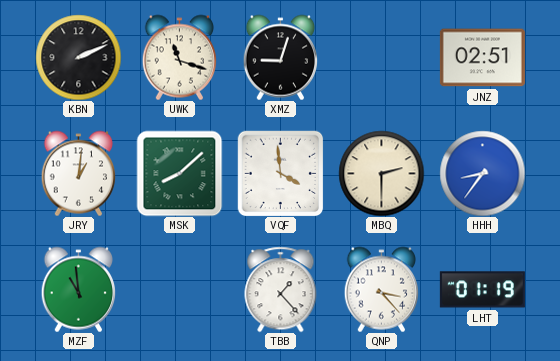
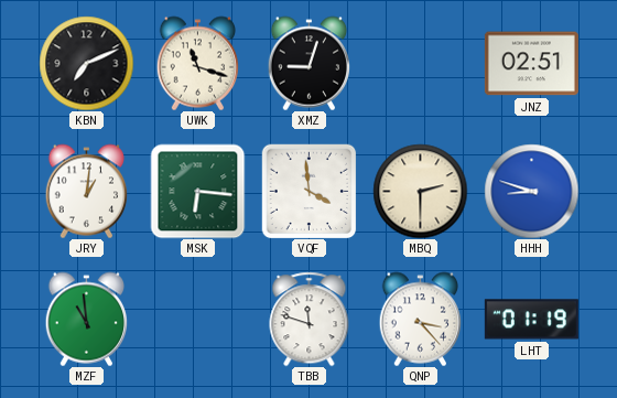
KBN: 2:11 -> 7:11
MSK: 8:08 -> 6:16
HHH: 8:36 -> 8:48
TBB: 1:23 -> 11:48
